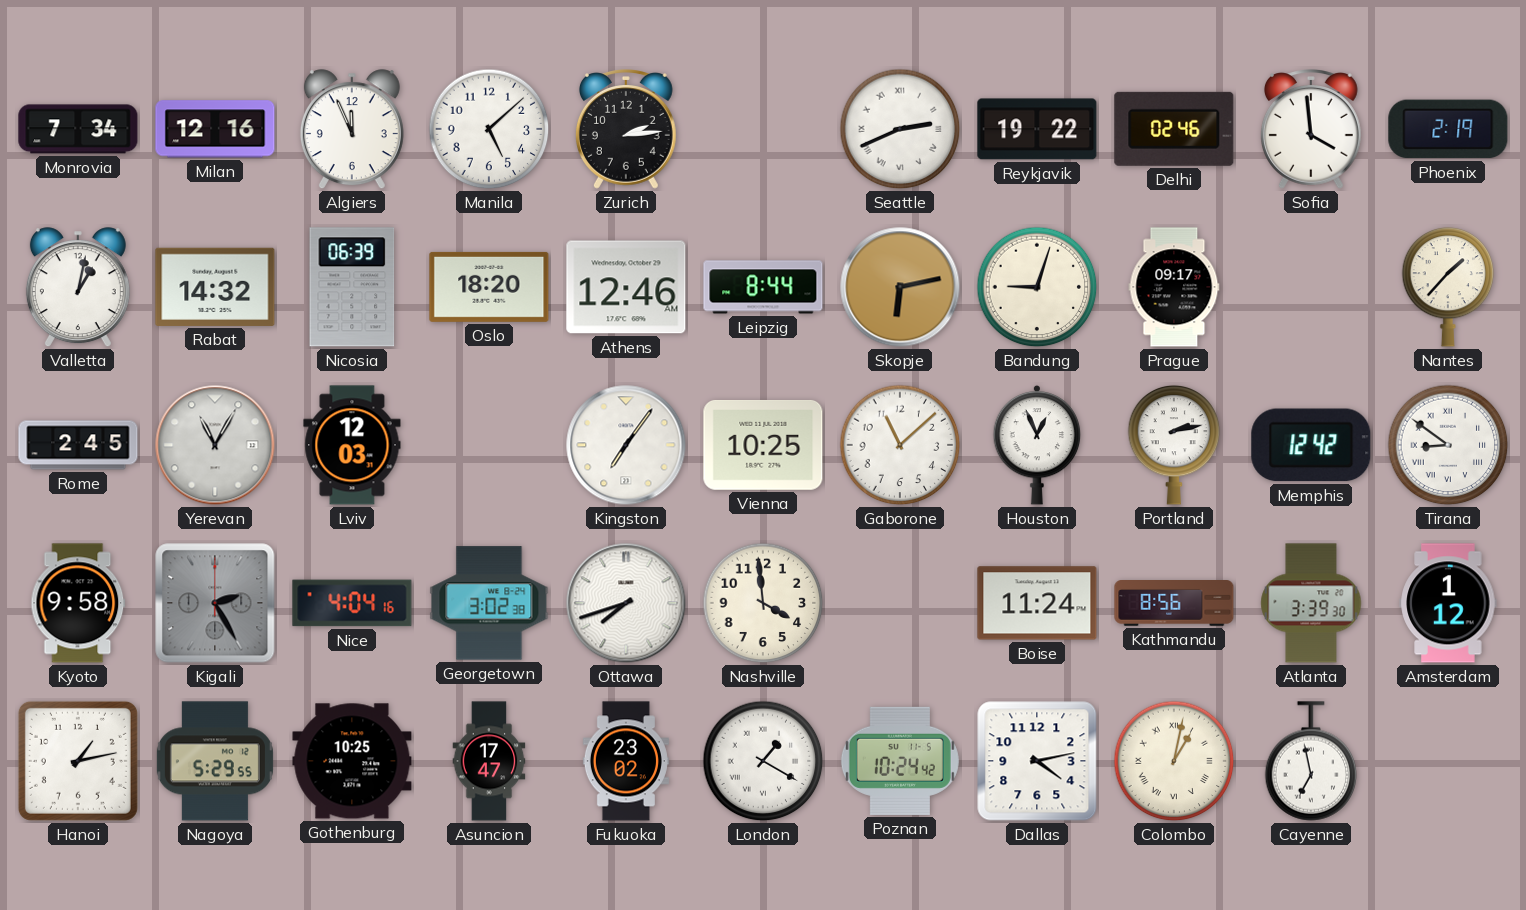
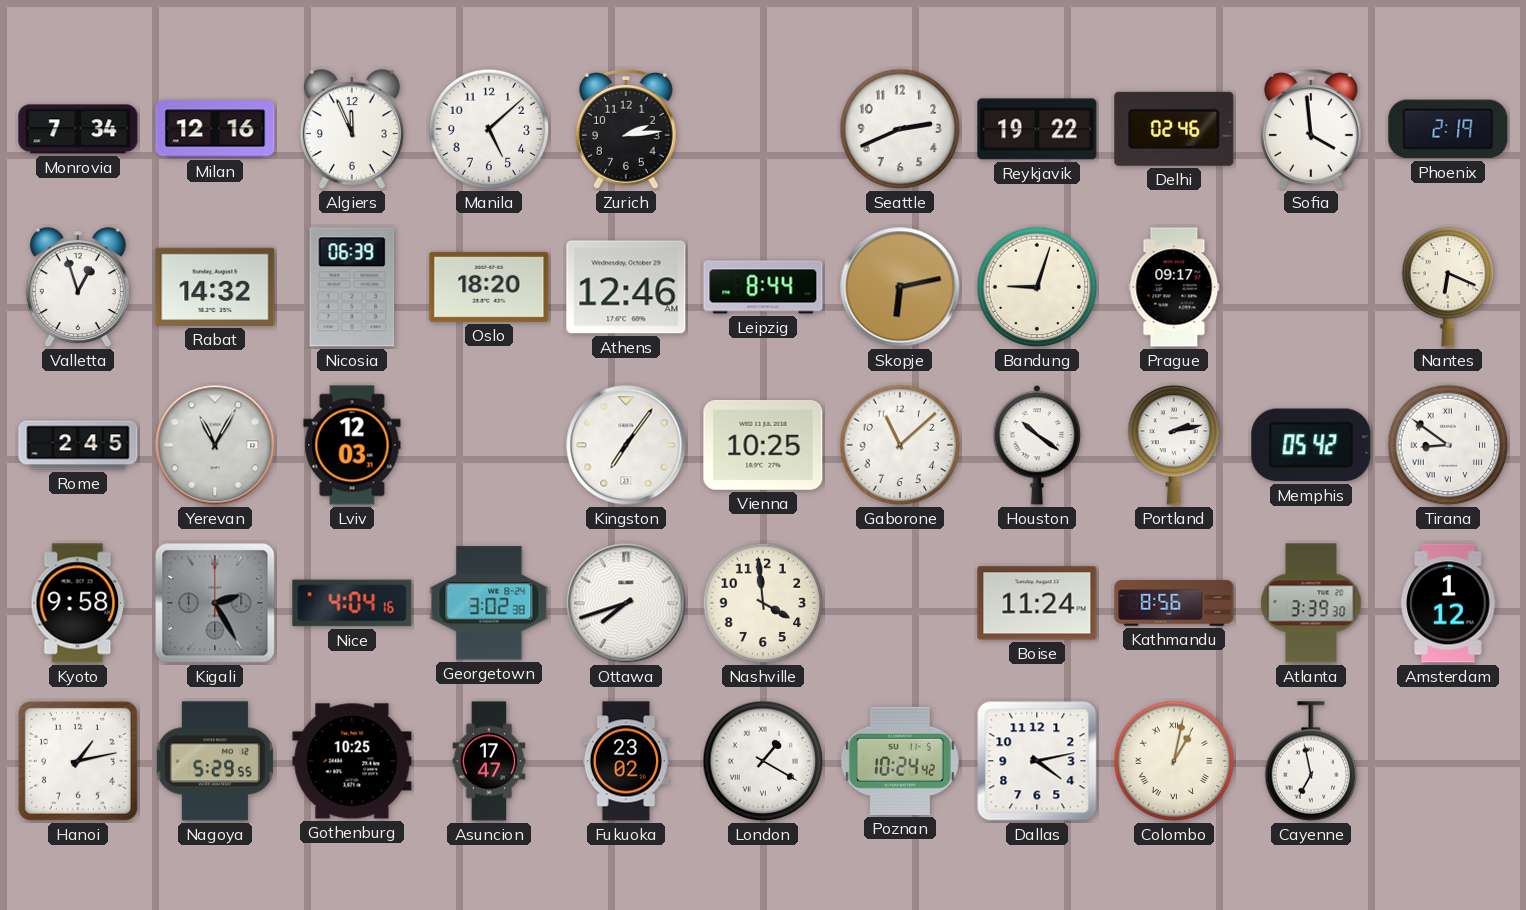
Seattle numerals: Roman -> Arabic
Valletta: 1:02 -> 12:57
Nantes: 1:37 -> 6:19
Houston: 12:56 -> 10:21
Memphis: 12:42 -> 05:42
